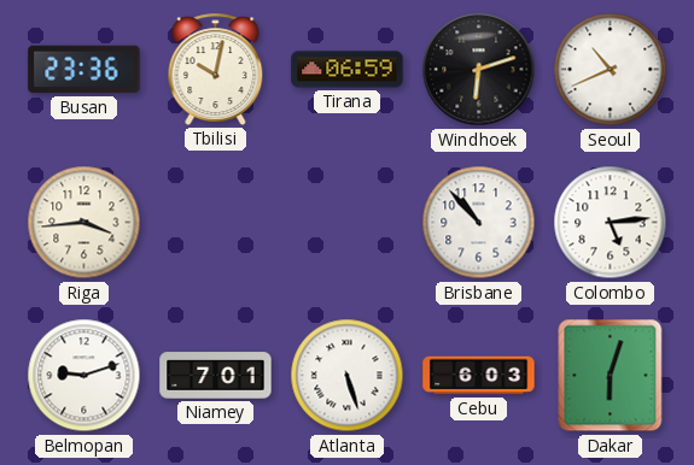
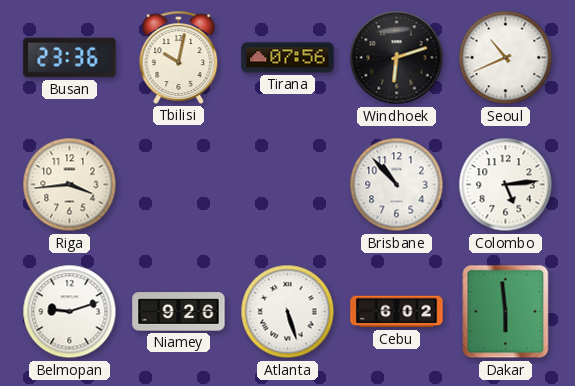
Tirana: 06:59 -> 07:56
Niamey: 7:01 -> 9:26
Cebu: 6:03 -> 6:02
Dakar: 6:03 -> 5:59
